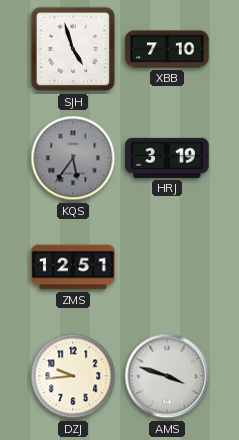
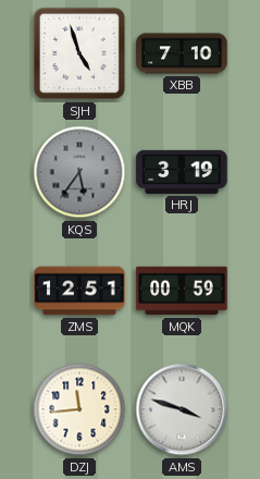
MQK: none -> 00:59
DZJ: 9:44 -> 11:44
